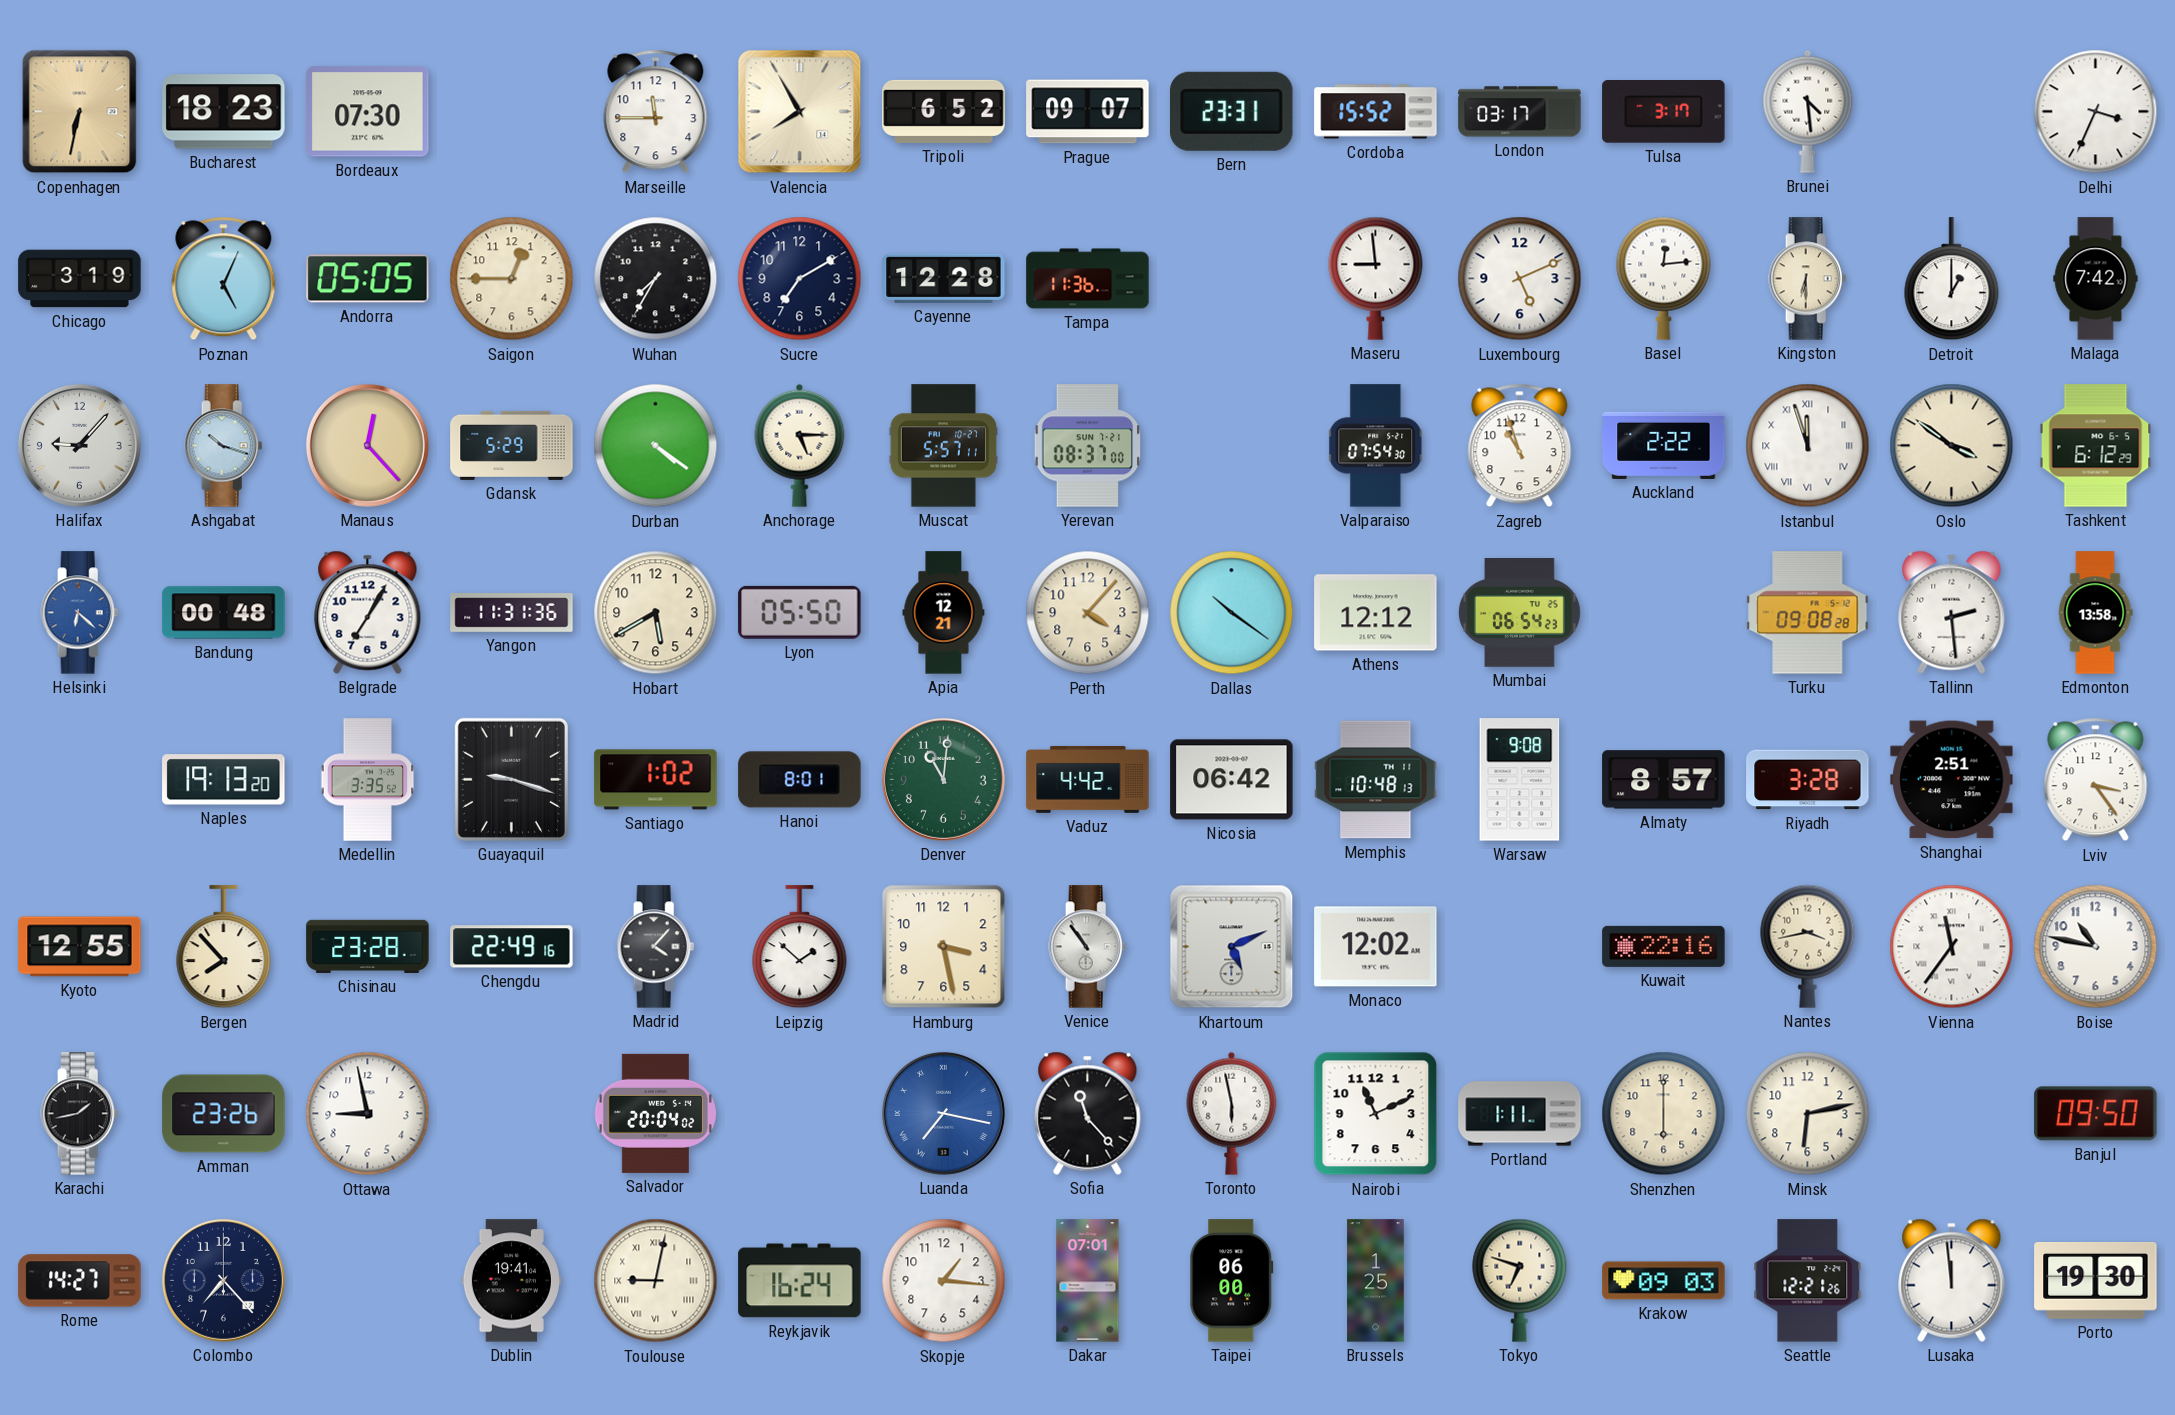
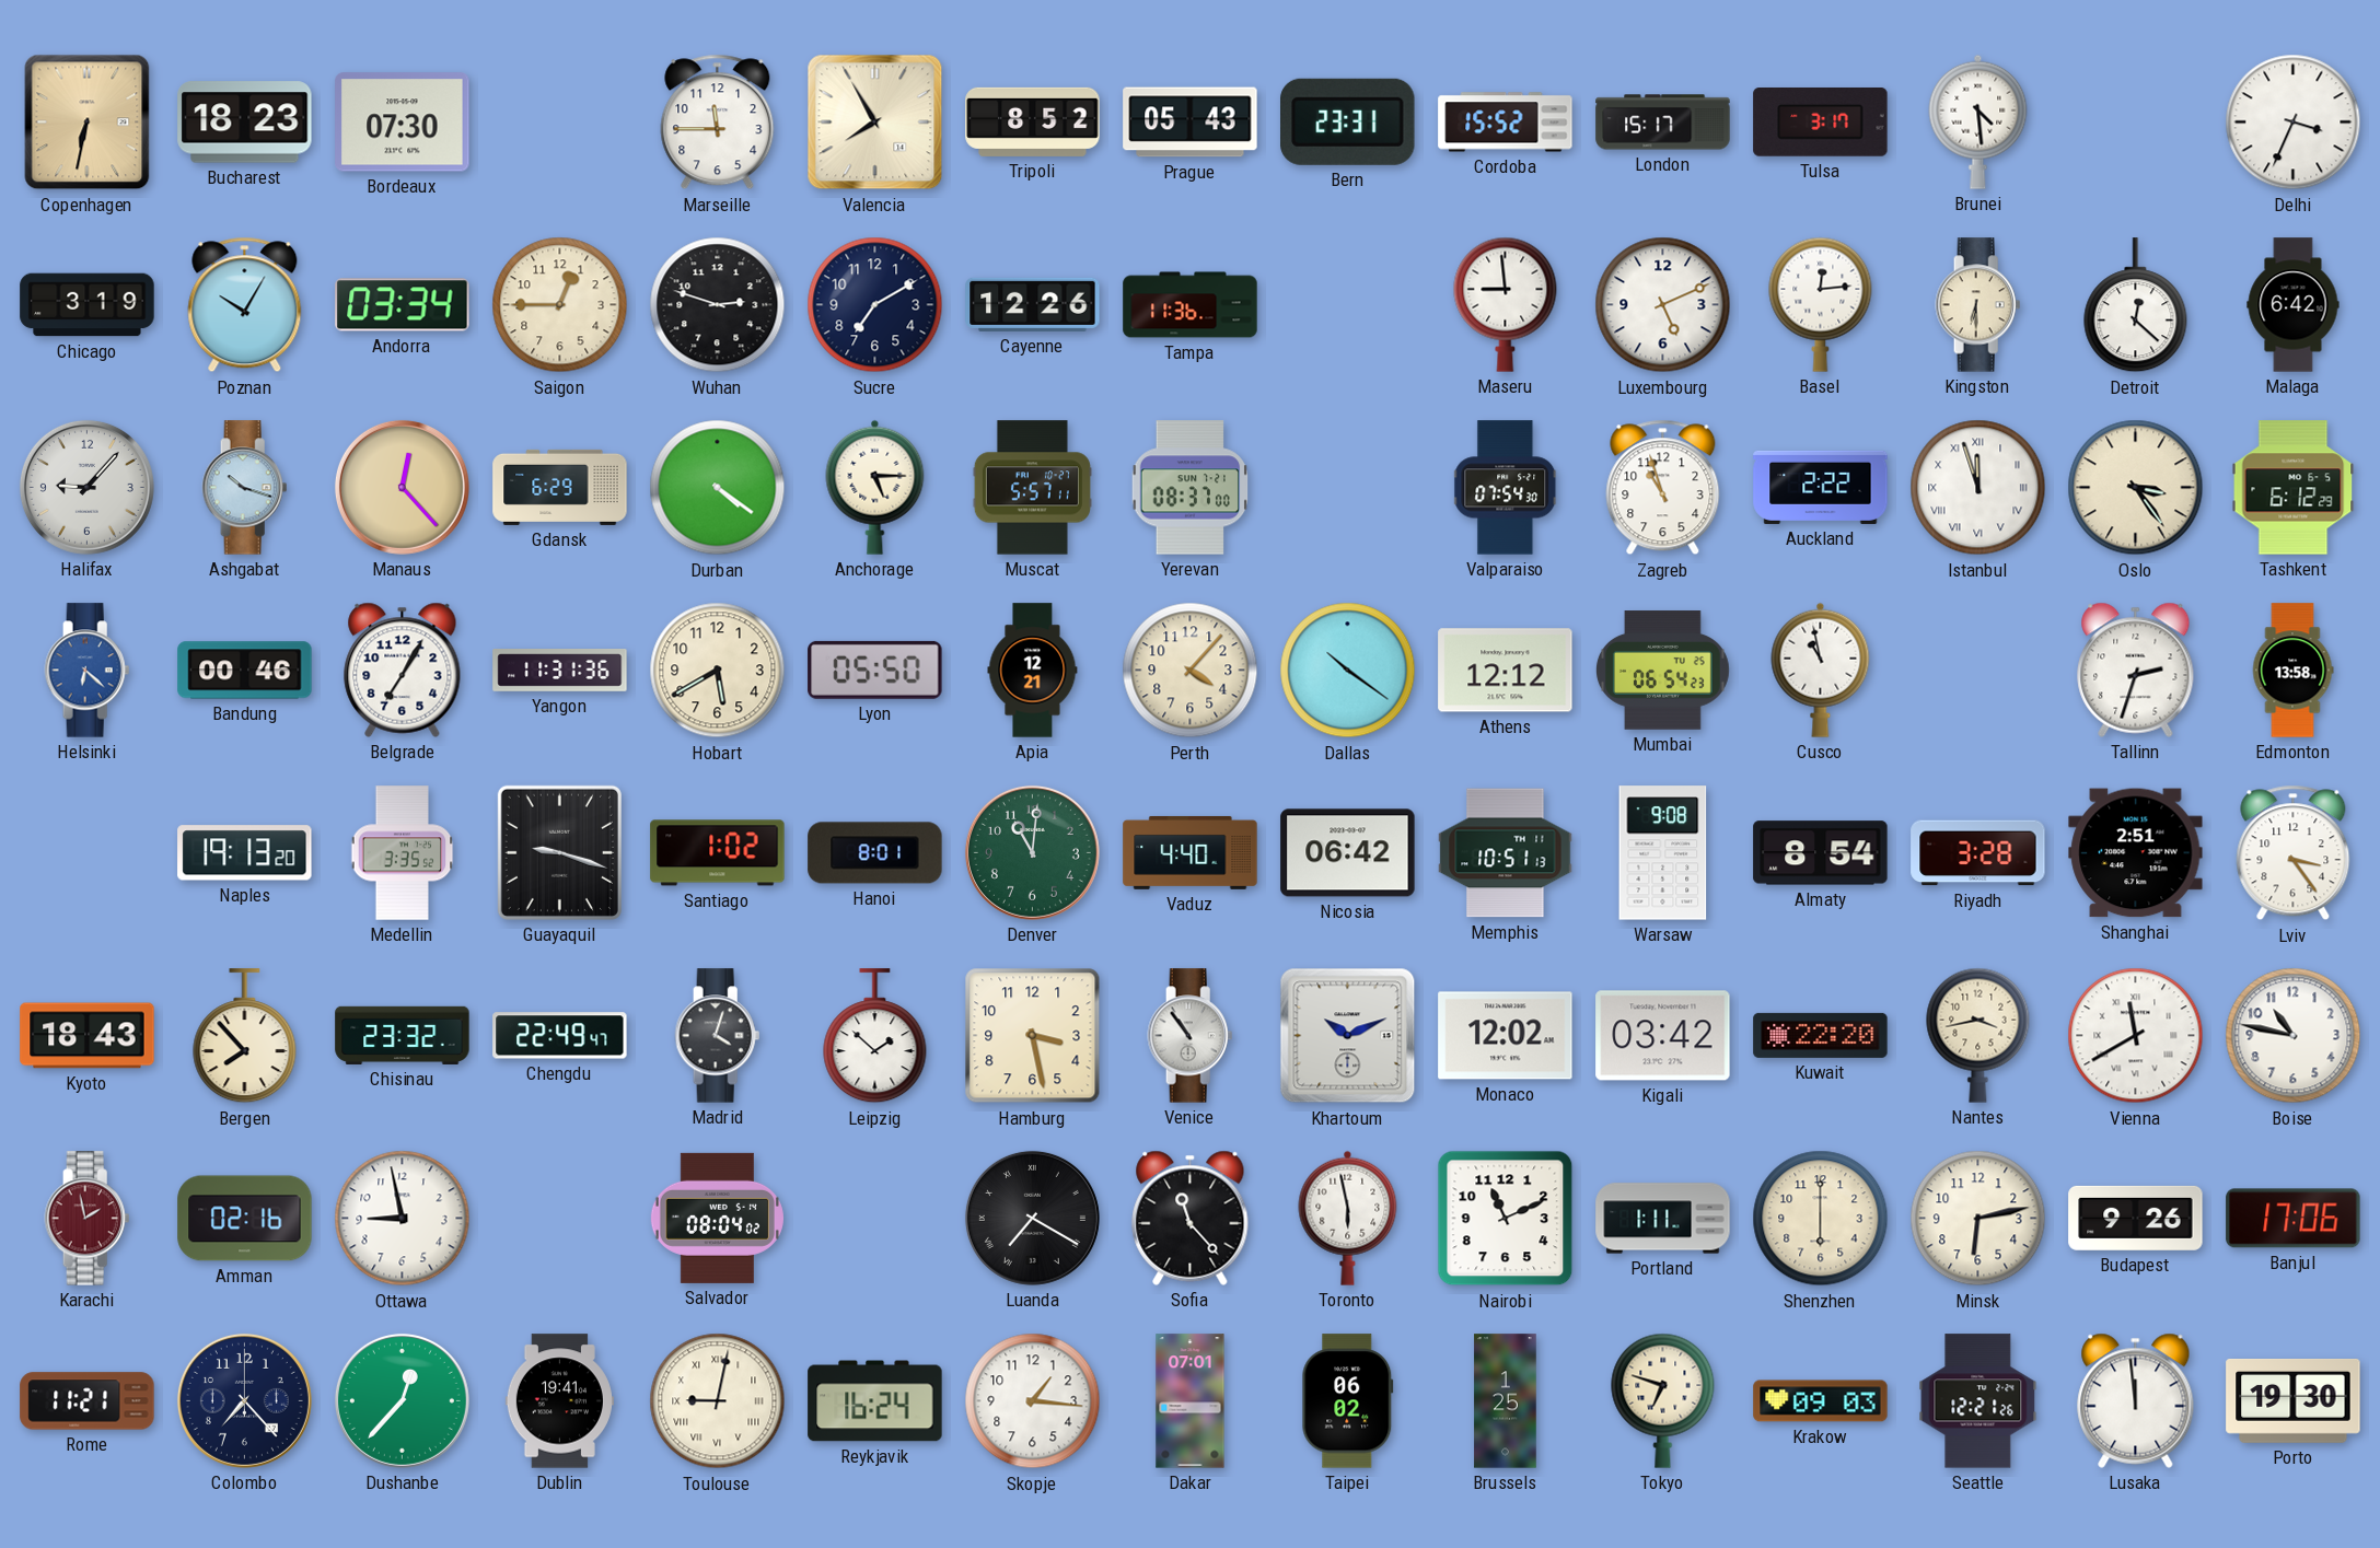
Tripoli: 6:52 -> 8:52
Prague: 09:07 -> 05:43
London: 03:17 -> 15:17
Poznan: 5:04 -> 10:05
Andorra: 05:05 -> 03:34
Wuhan: 7:35 -> 2:48
Cayenne: 12:28 -> 12:26
Detroit: 1:00 -> 12:22
Malaga: 7:42 -> 6:42
Gdansk: 5:29 -> 6:29
Oslo: 3:51 -> 3:24
Bandung: 00:48 -> 00:46
Cusco: none -> 10:58
Turku: 09:08 -> none
Tallinn: 2:29 -> 2:33
Vaduz: 4:42 -> 4:40
Memphis: 10:48 -> 10:51
Almaty: 8:57 -> 8:54
Kyoto: 12:55 -> 18:43
Chisinau: 23:28 -> 23:32
Chengdu: 22:49:16 -> 22:49:47
Madrid: 4:07 -> 4:03
Khartoum: 5:11 -> 10:11
Kigali: none -> 03:42
Kuwait: 22:16 -> 22:20
Vienna: 11:36 -> 11:40
Karachi: 1:43 -> 1:58
Karachi dial: black -> burgundy
Amman: 23:26 -> 02:16
Salvador: 20:04 -> 08:04
Luanda: 7:17 -> 7:20
Luanda dial: blue -> black
Budapest: none -> 9:26
Banjul: 09:50 -> 17:06
Rome: 14:27 -> 11:21
Dushanbe: none -> 12:37
Taipei: 06:00 -> 06:02
